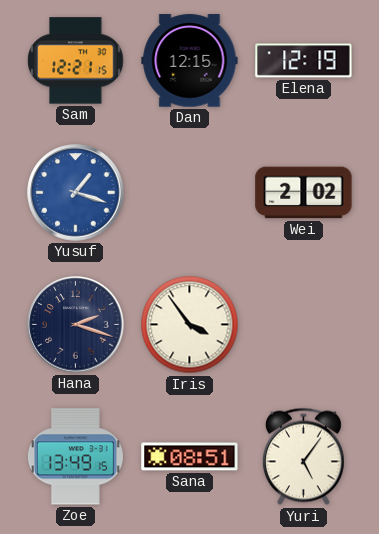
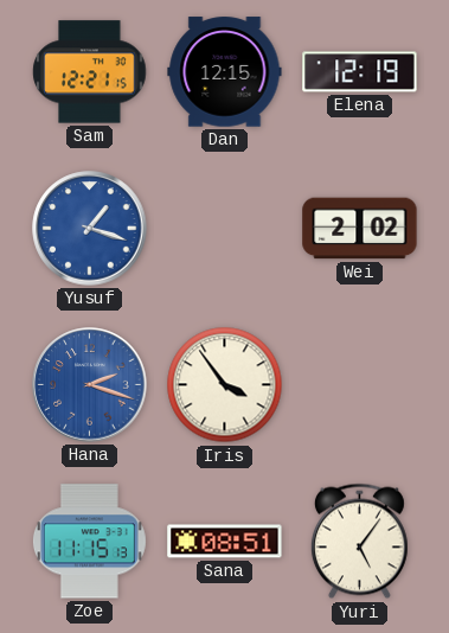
Hana dial: navy -> blue
Zoe: 13:49 -> 11:15
